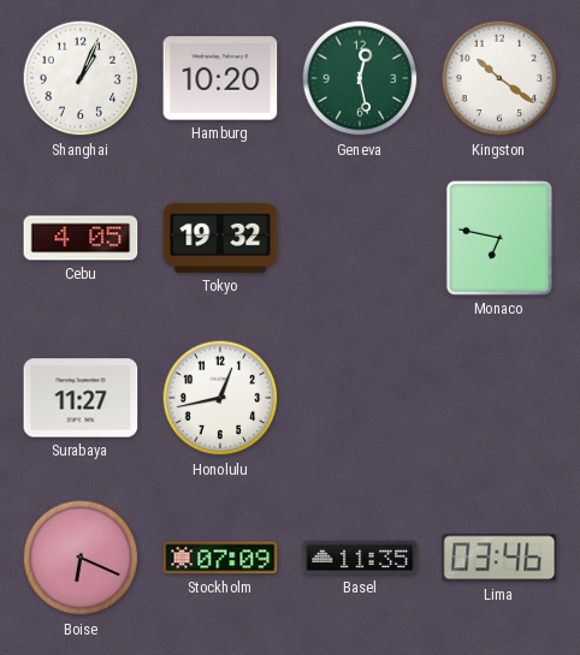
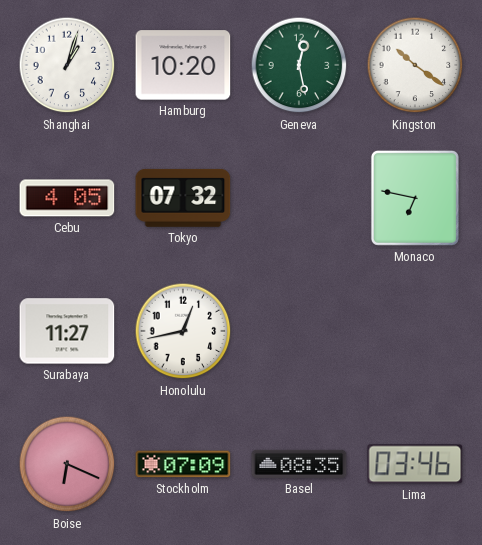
Shanghai: 1:04 -> 1:03
Tokyo: 19:32 -> 07:32
Basel: 11:35 -> 08:35
